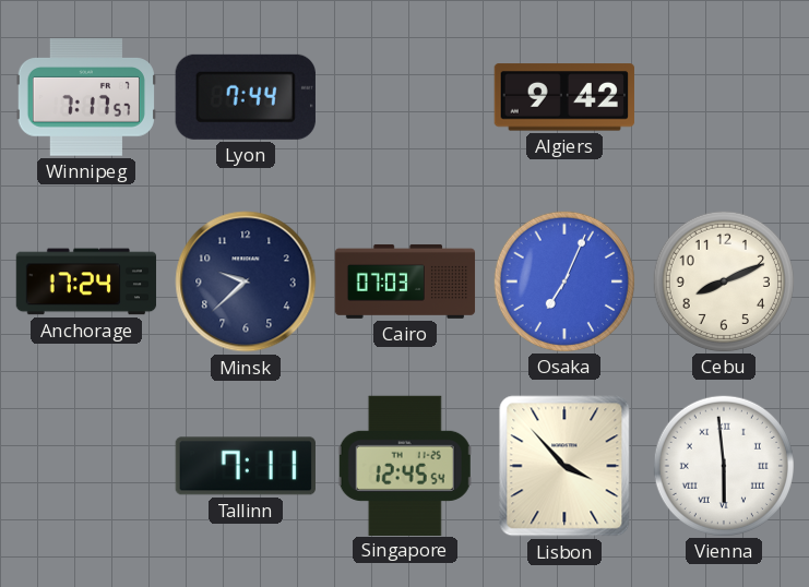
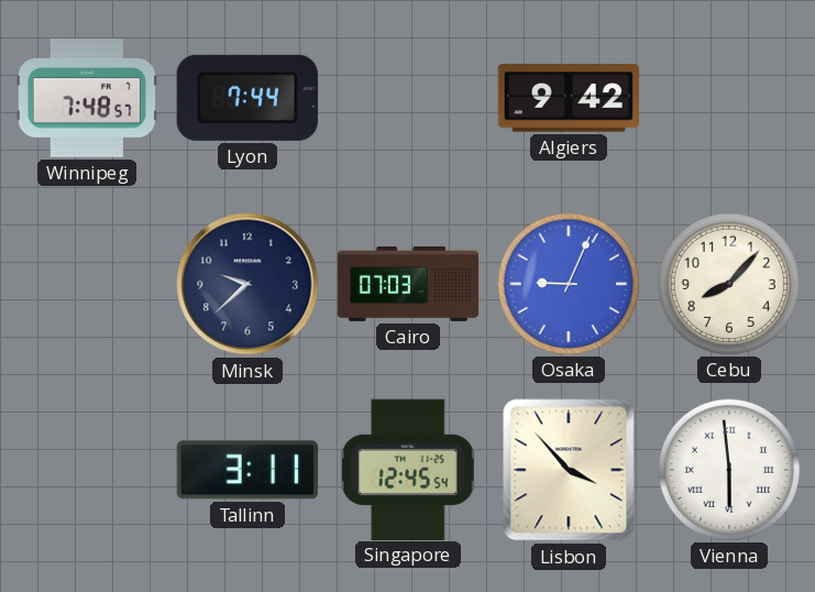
Winnipeg: 7:17 -> 7:48
Anchorage: 17:24 -> none
Osaka: 7:04 -> 9:04
Cebu: 8:11 -> 8:07
Tallinn: 7:11 -> 3:11
